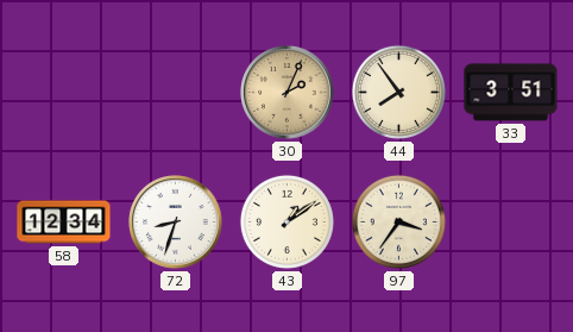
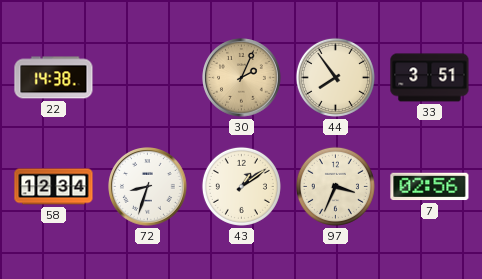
22: none -> 14:38
97: 3:36 -> 3:34
7: none -> 02:56
